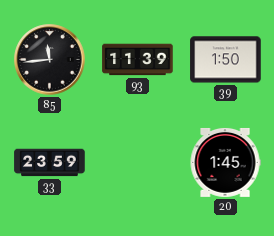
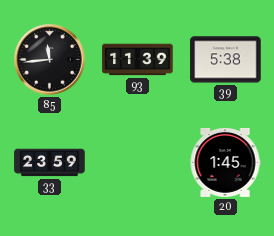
39: 1:50 -> 5:38
